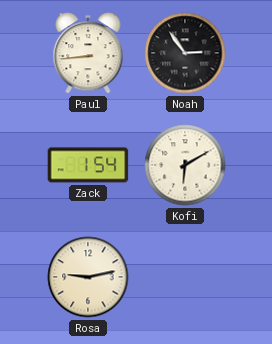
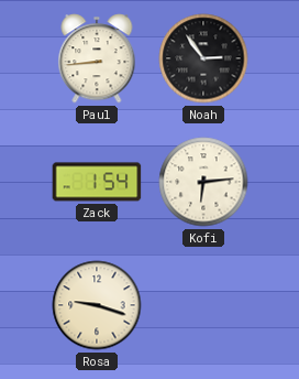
Kofi: 6:10 -> 6:14
Rosa: 9:13 -> 9:18
